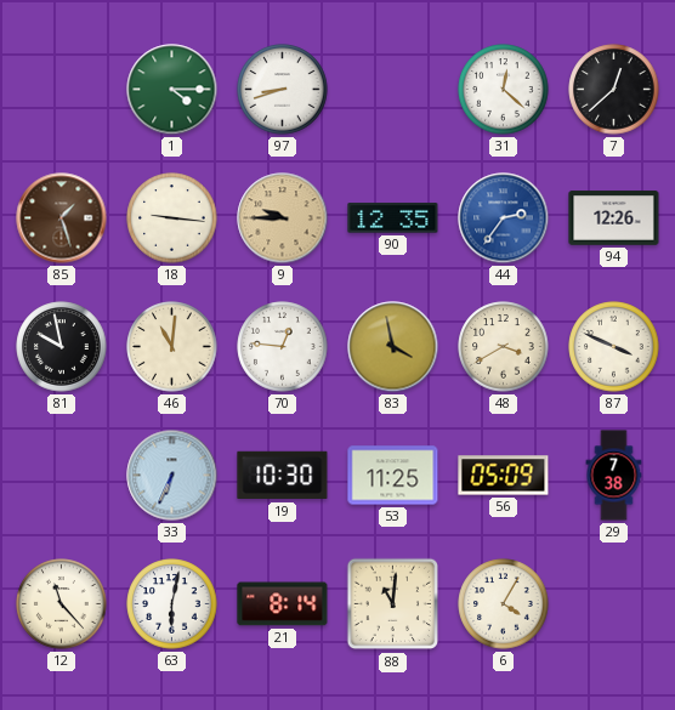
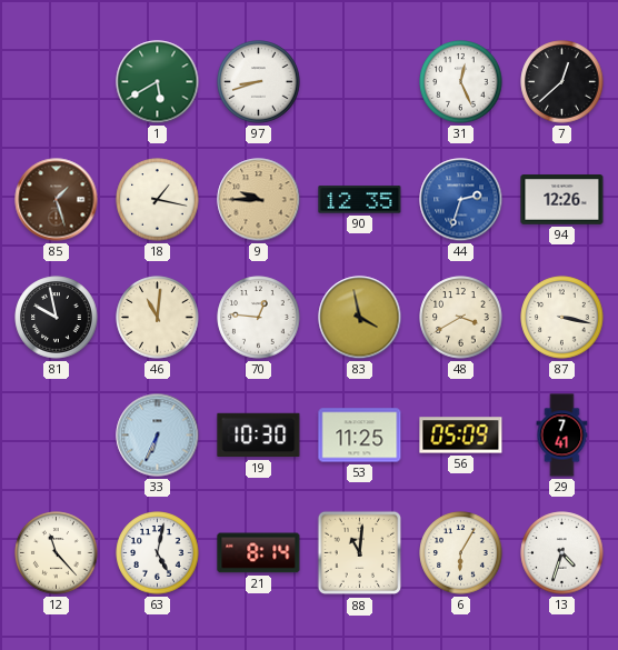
1: 4:15 -> 5:40
31: 12:22 -> 12:26
18: 9:16 -> 1:17
44: 2:36 -> 2:33
87: 3:49 -> 3:17
29: 7:38 -> 7:41
63: 6:02 -> 5:02
6: 4:05 -> 6:05
13: none -> 4:33
